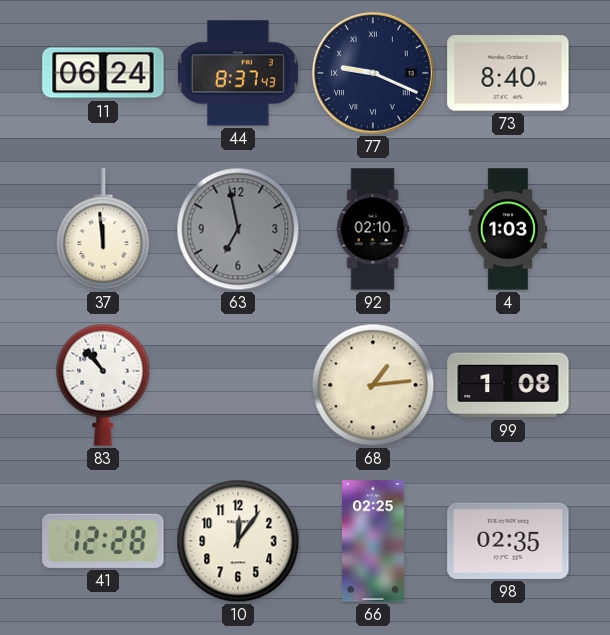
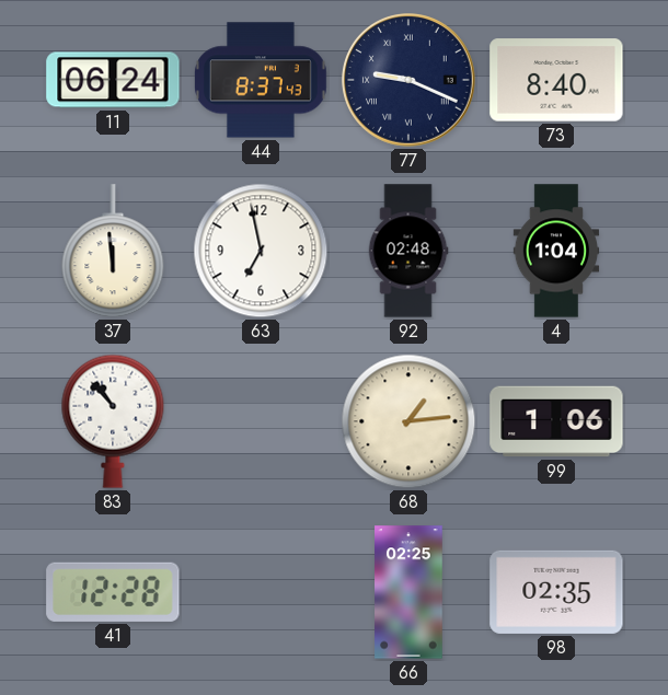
63 dial: grey -> white
92: 02:10 -> 02:48
4: 1:03 -> 1:04
99: 1:08 -> 1:06
10: 12:06 -> none
